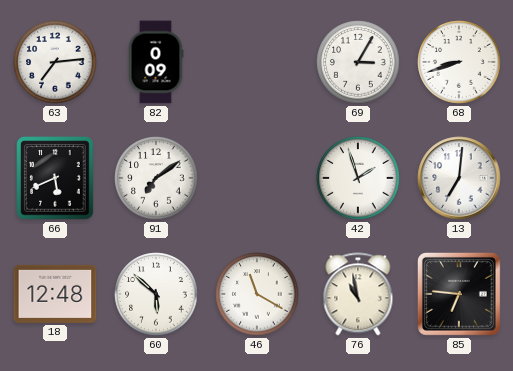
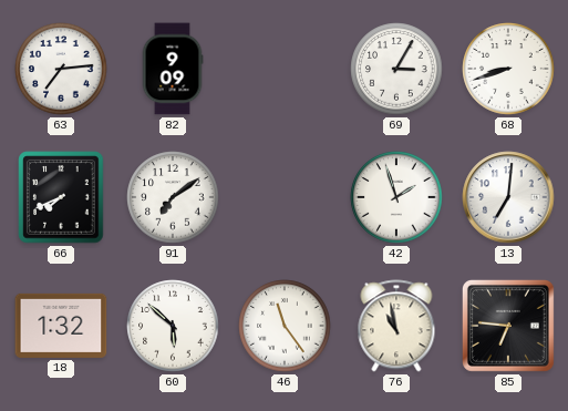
82: 0:09 -> 9:09
66: 5:41 -> 7:41
18: 12:48 -> 1:32
46: 11:20 -> 11:24
